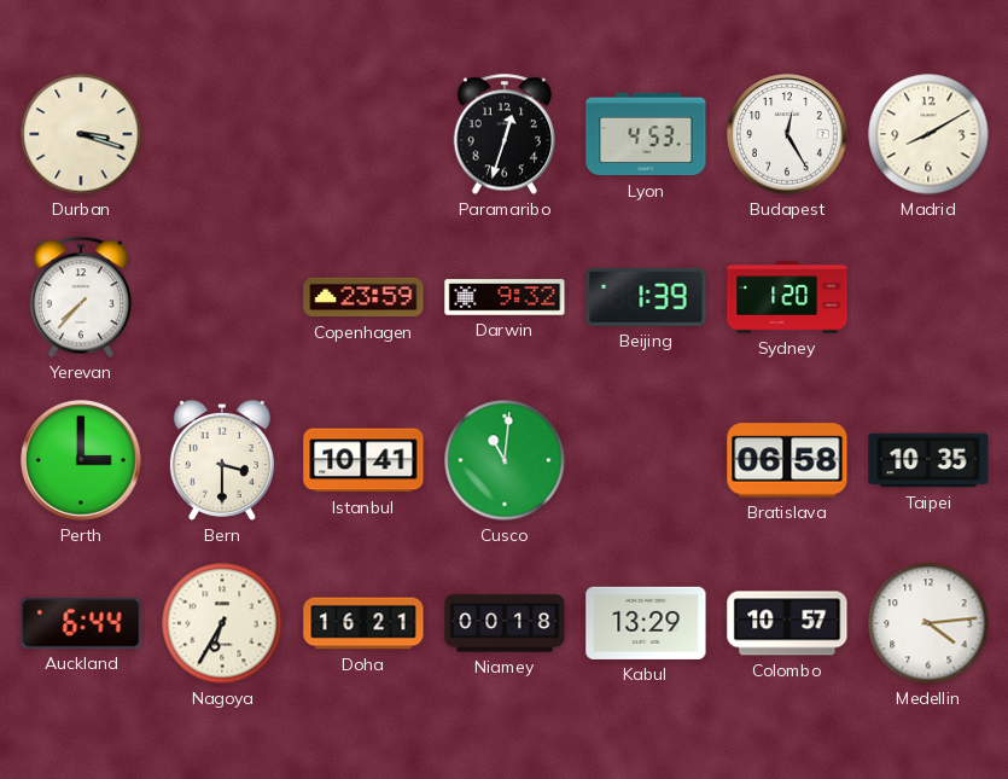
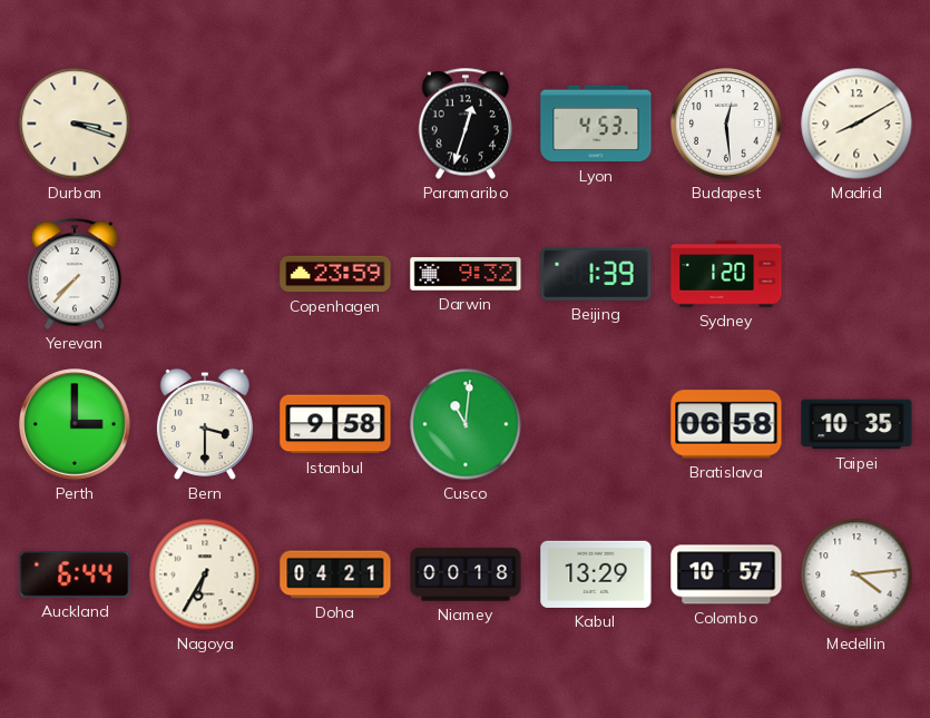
Budapest: 12:25 -> 12:29
Istanbul: 10:41 -> 9:58
Doha: 16:21 -> 04:21
